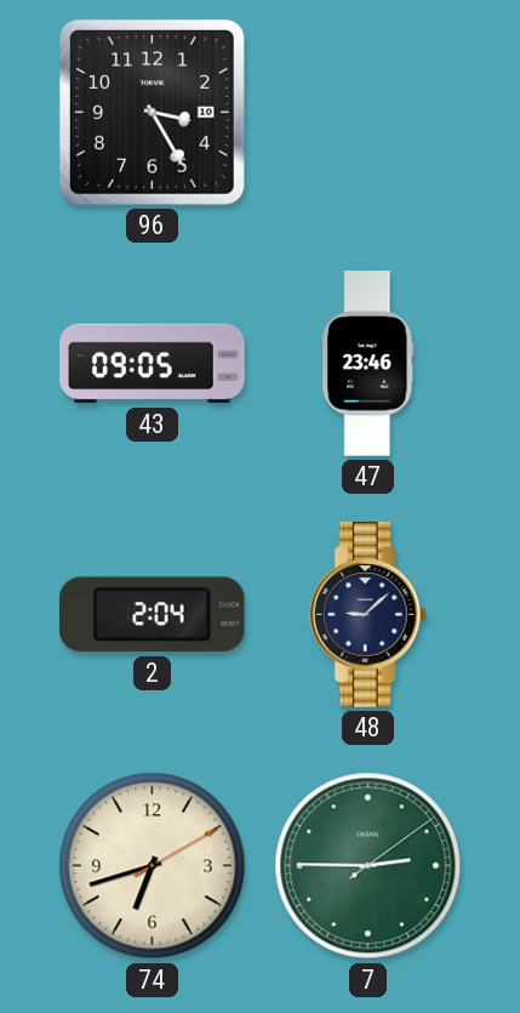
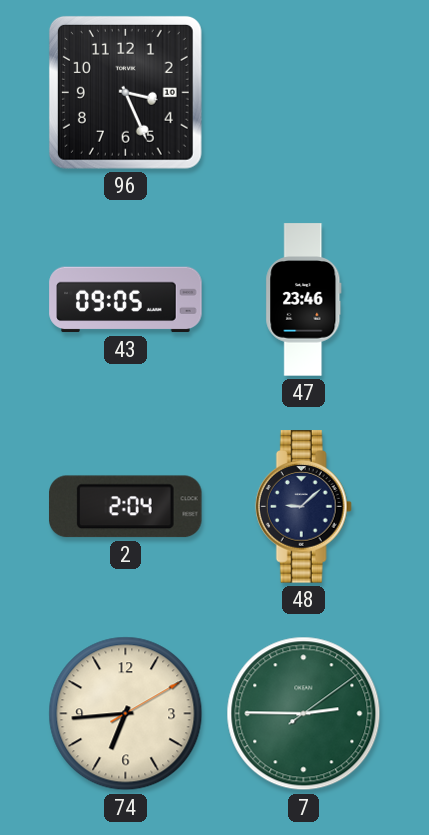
96: 3:25 -> 3:26
74: 6:42 -> 6:44
